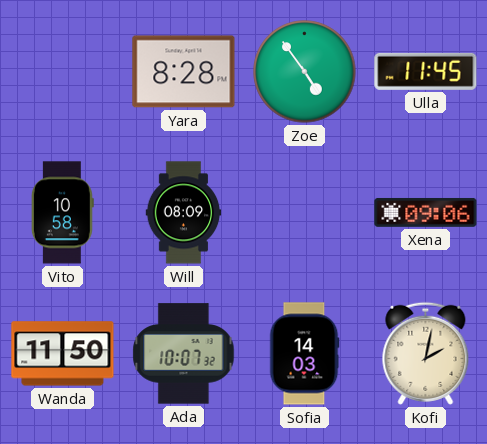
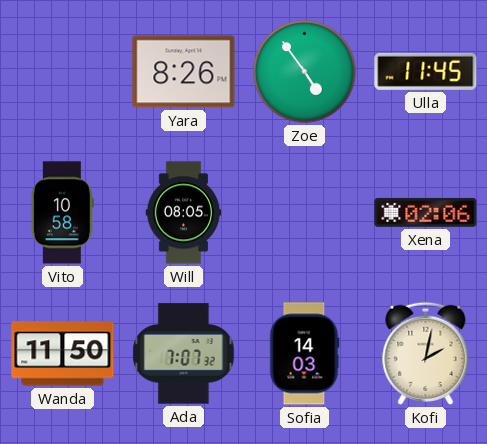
Yara: 8:28 -> 8:26
Will: 08:09 -> 08:05
Xena: 09:06 -> 02:06
Ada: 10:07 -> 7:07
